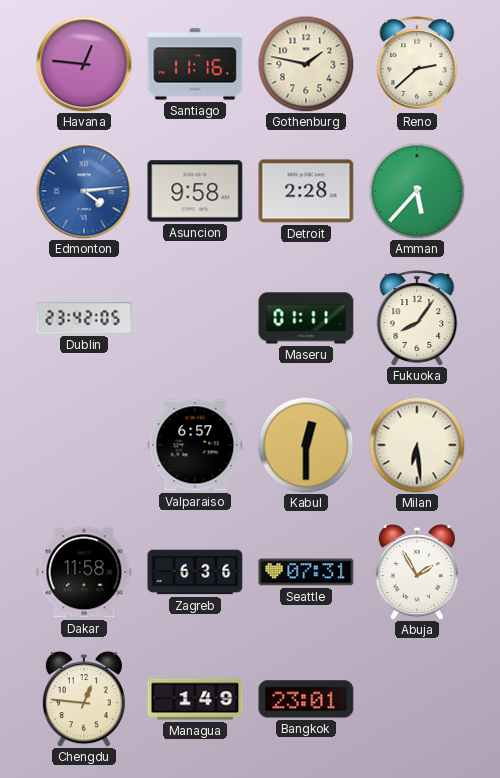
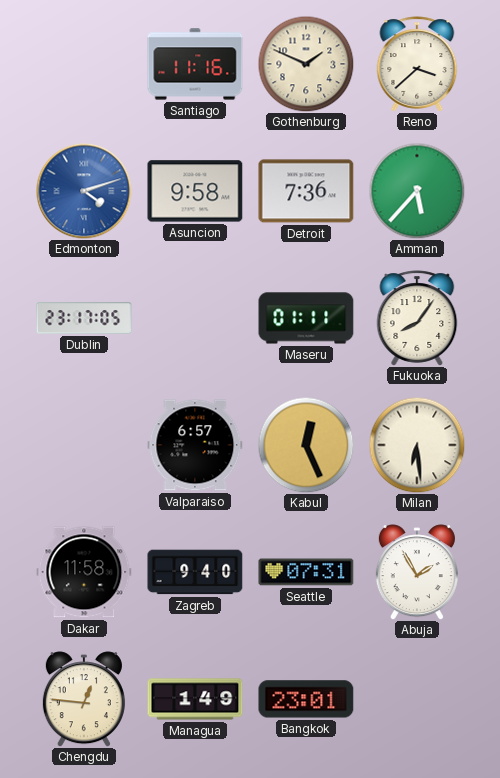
Havana: 12:46 -> none
Gothenburg: 1:47 -> 1:49
Reno: 2:38 -> 3:38
Edmonton: 4:14 -> 4:12
Detroit: 2:28 -> 7:36
Dublin: 23:42 -> 23:17
Kabul: 12:30 -> 12:26
Zagreb: 6:36 -> 9:40
